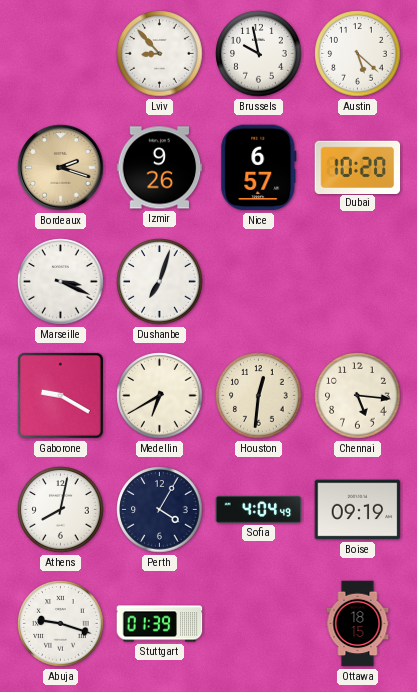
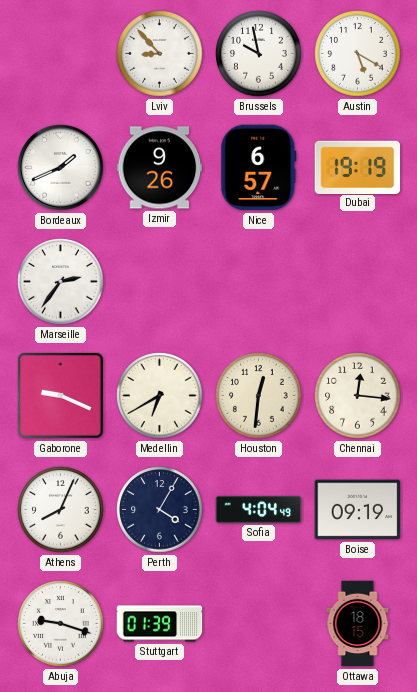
Austin: 5:22 -> 5:20
Bordeaux: 2:18 -> 1:41
Bordeaux dial: champagne -> white
Dubai: 10:20 -> 19:19
Marseille: 3:19 -> 2:36
Dushanbe: 7:03 -> none
Gaborone: 9:20 -> 9:19
Chennai: 5:16 -> 12:16
Athens: 8:02 -> 8:04
